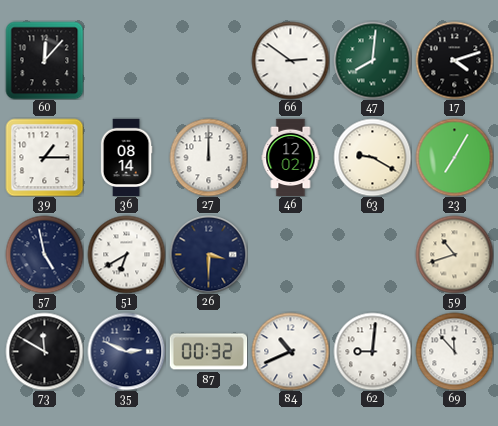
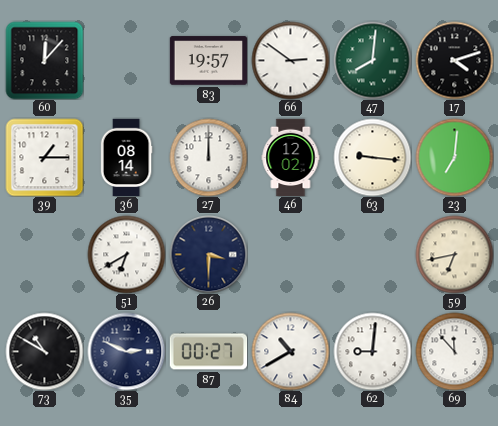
83: none -> 19:57
63: 9:20 -> 9:16
23: 7:05 -> 7:01
57: 4:58 -> none
59: 10:42 -> 6:43
73: 11:50 -> 10:50
87: 00:32 -> 00:27
84: 10:41 -> 10:40
